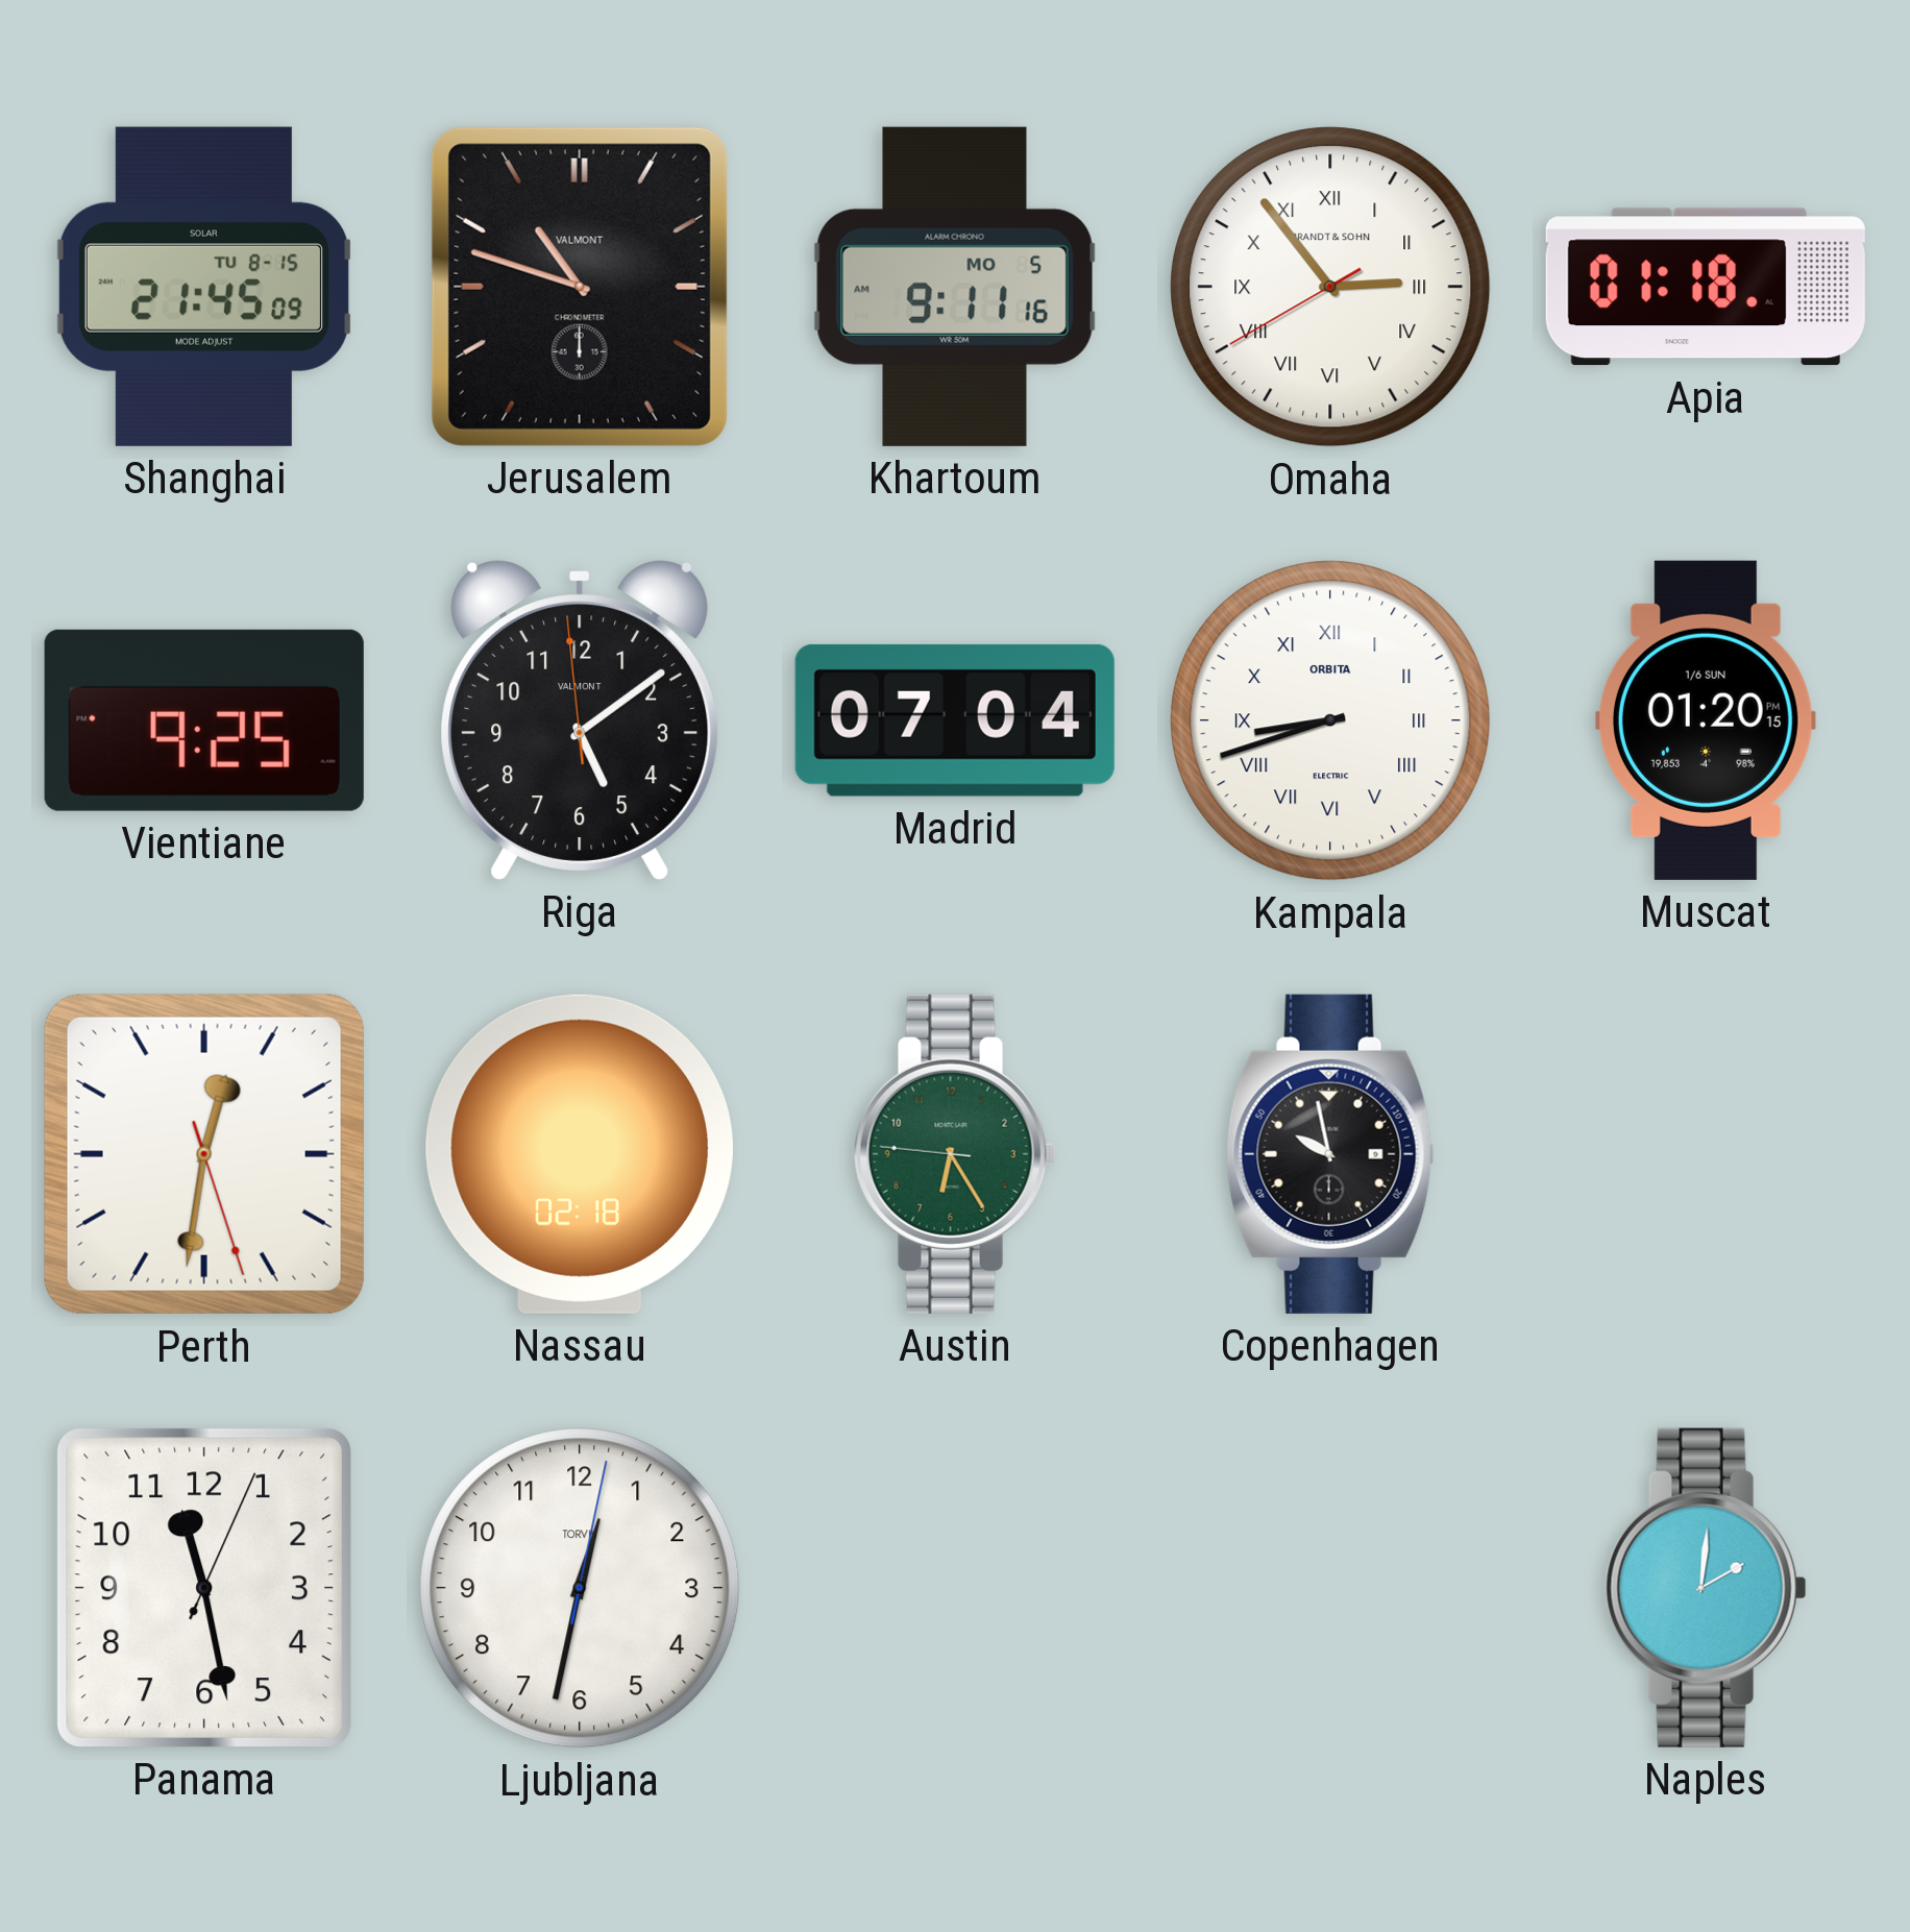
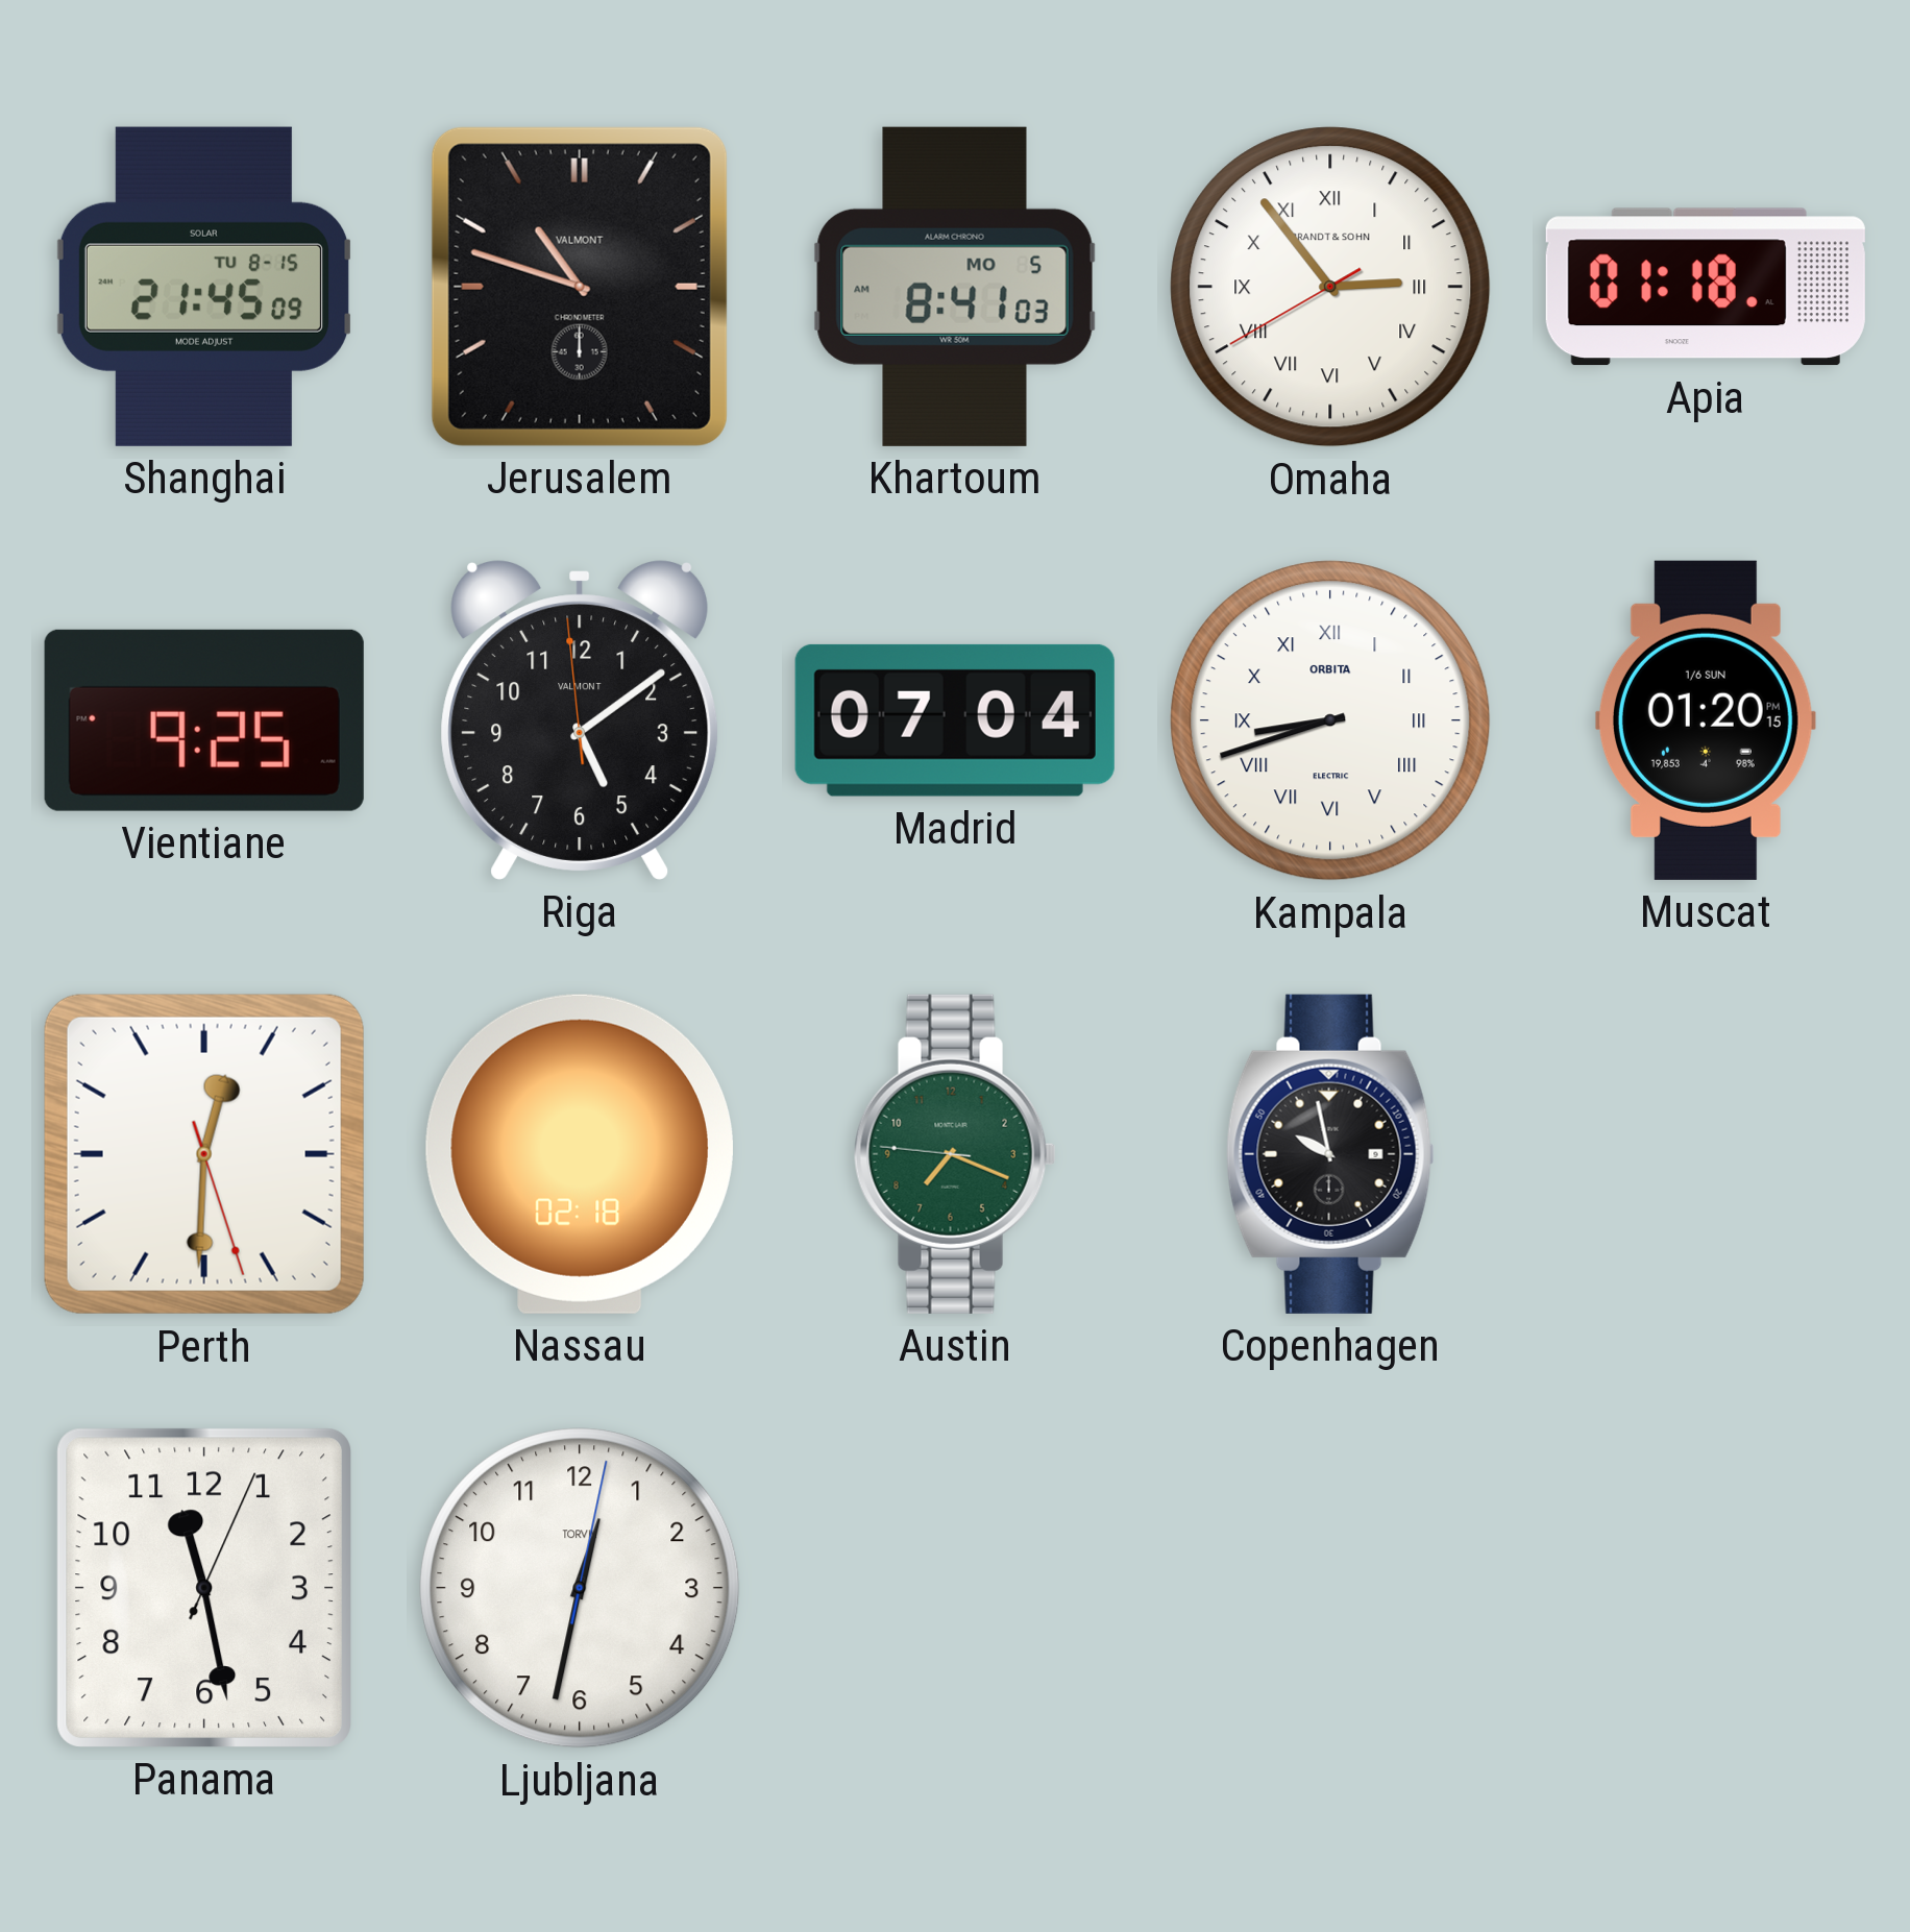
Khartoum: 9:11 -> 8:41
Perth: 12:31 -> 12:30
Austin: 6:24 -> 7:18
Naples: 2:01 -> none
